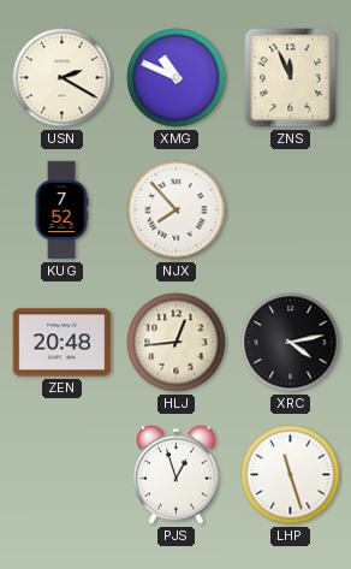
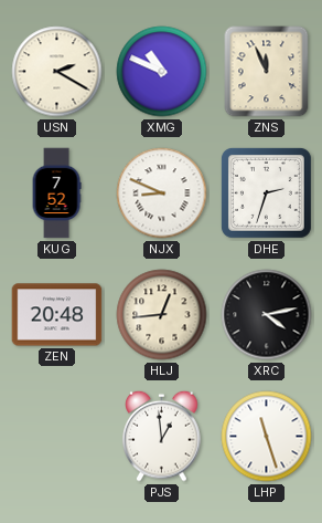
NJX: 7:53 -> 8:49
DHE: none -> 2:33
PJS: 12:57 -> 12:59
